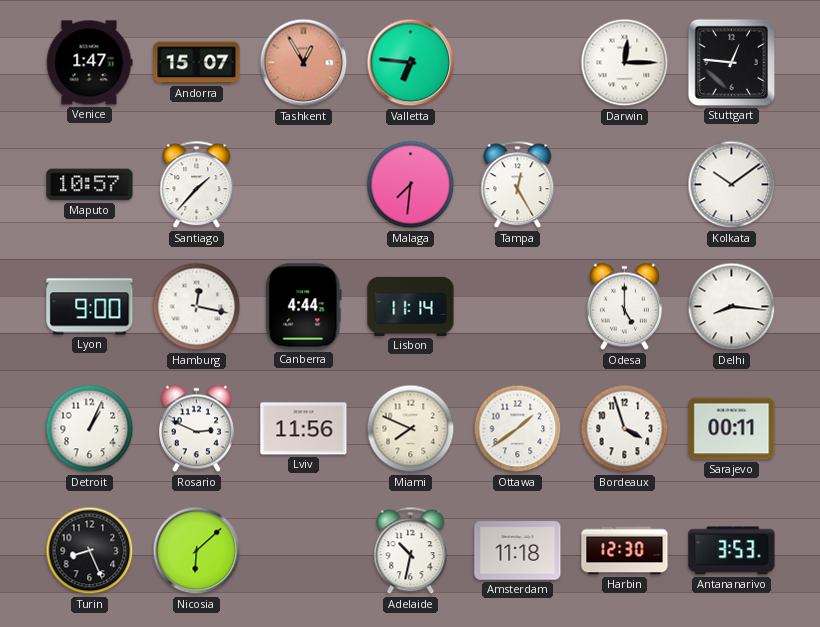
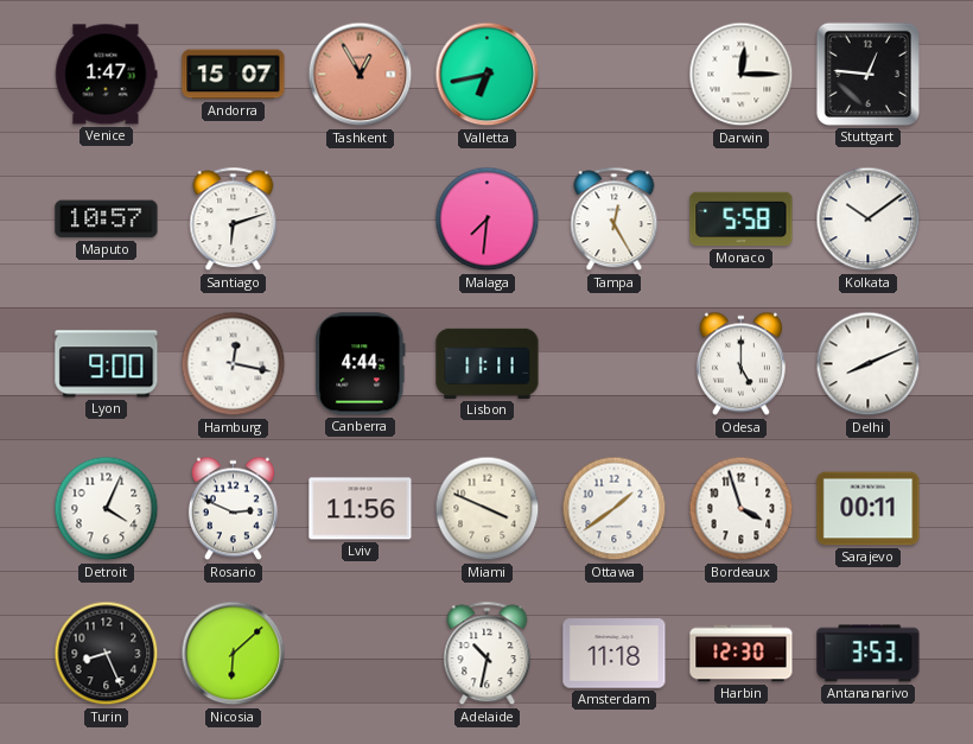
Valletta: 6:46 -> 6:43
Santiago: 1:37 -> 6:12
Monaco: none -> 5:58
Lisbon: 11:14 -> 11:11
Delhi: 8:16 -> 8:11
Detroit: 1:04 -> 4:04
Miami: 7:49 -> 3:49
